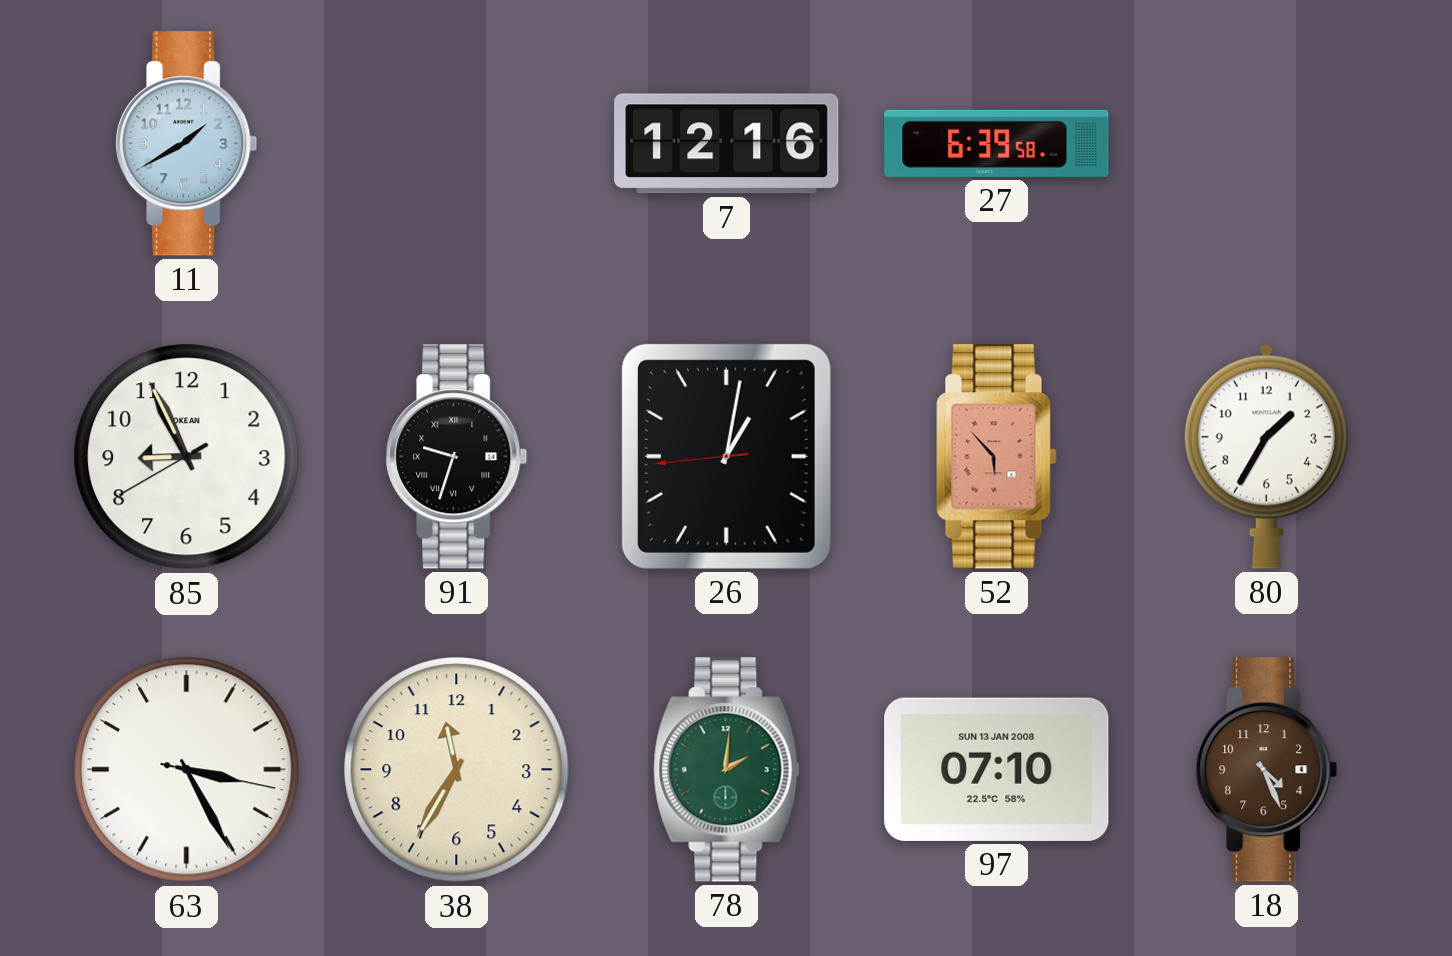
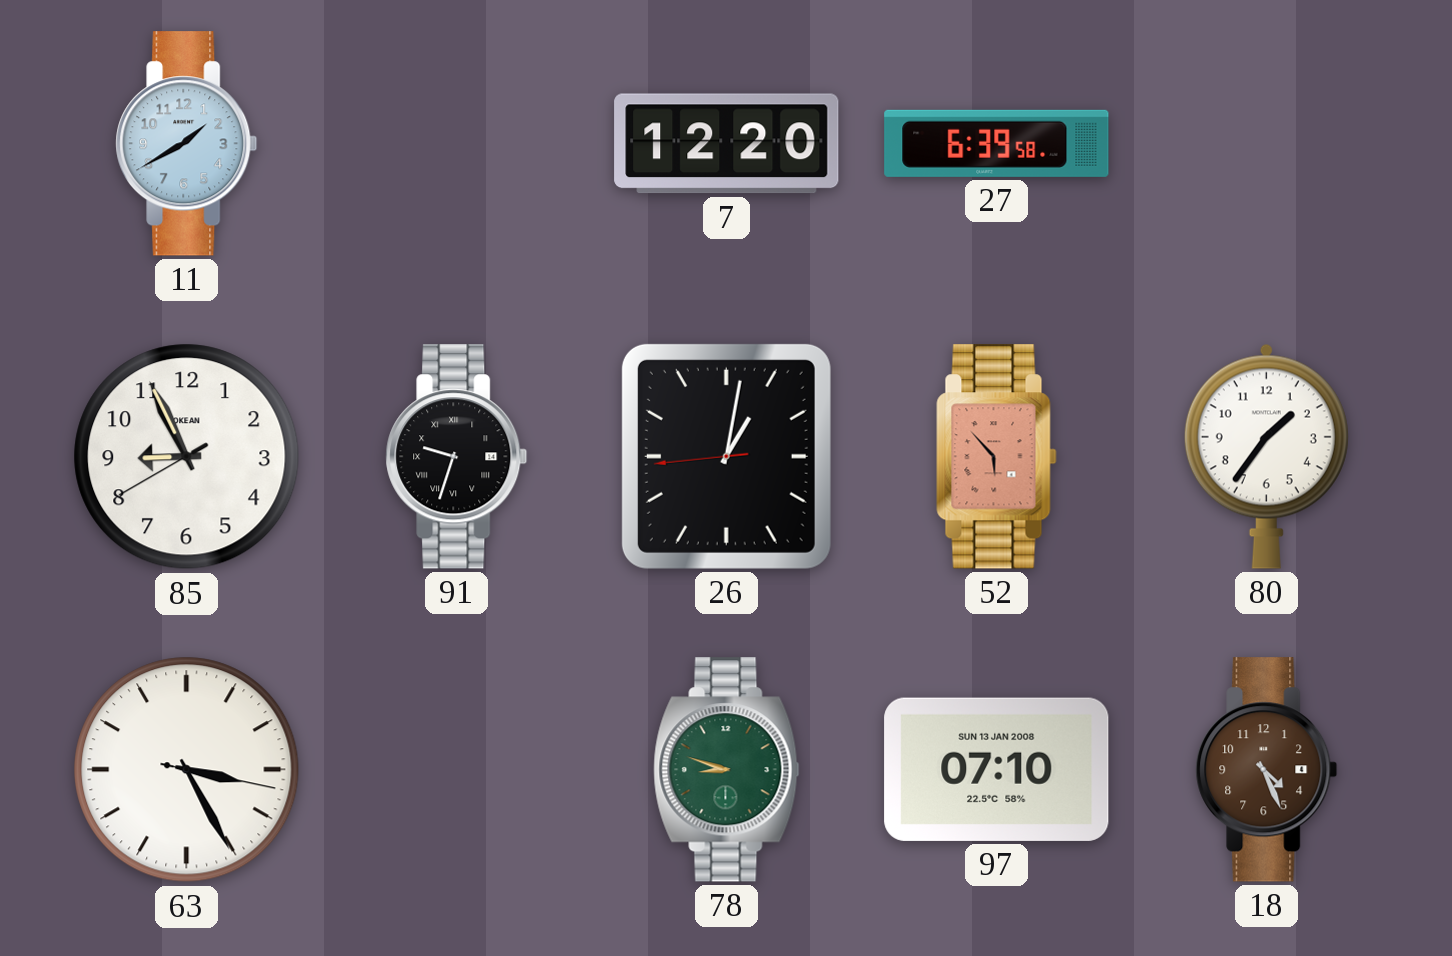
7: 12:16 -> 12:20
80: 1:35 -> 1:36
38: 11:35 -> none
78: 2:01 -> 8:48
